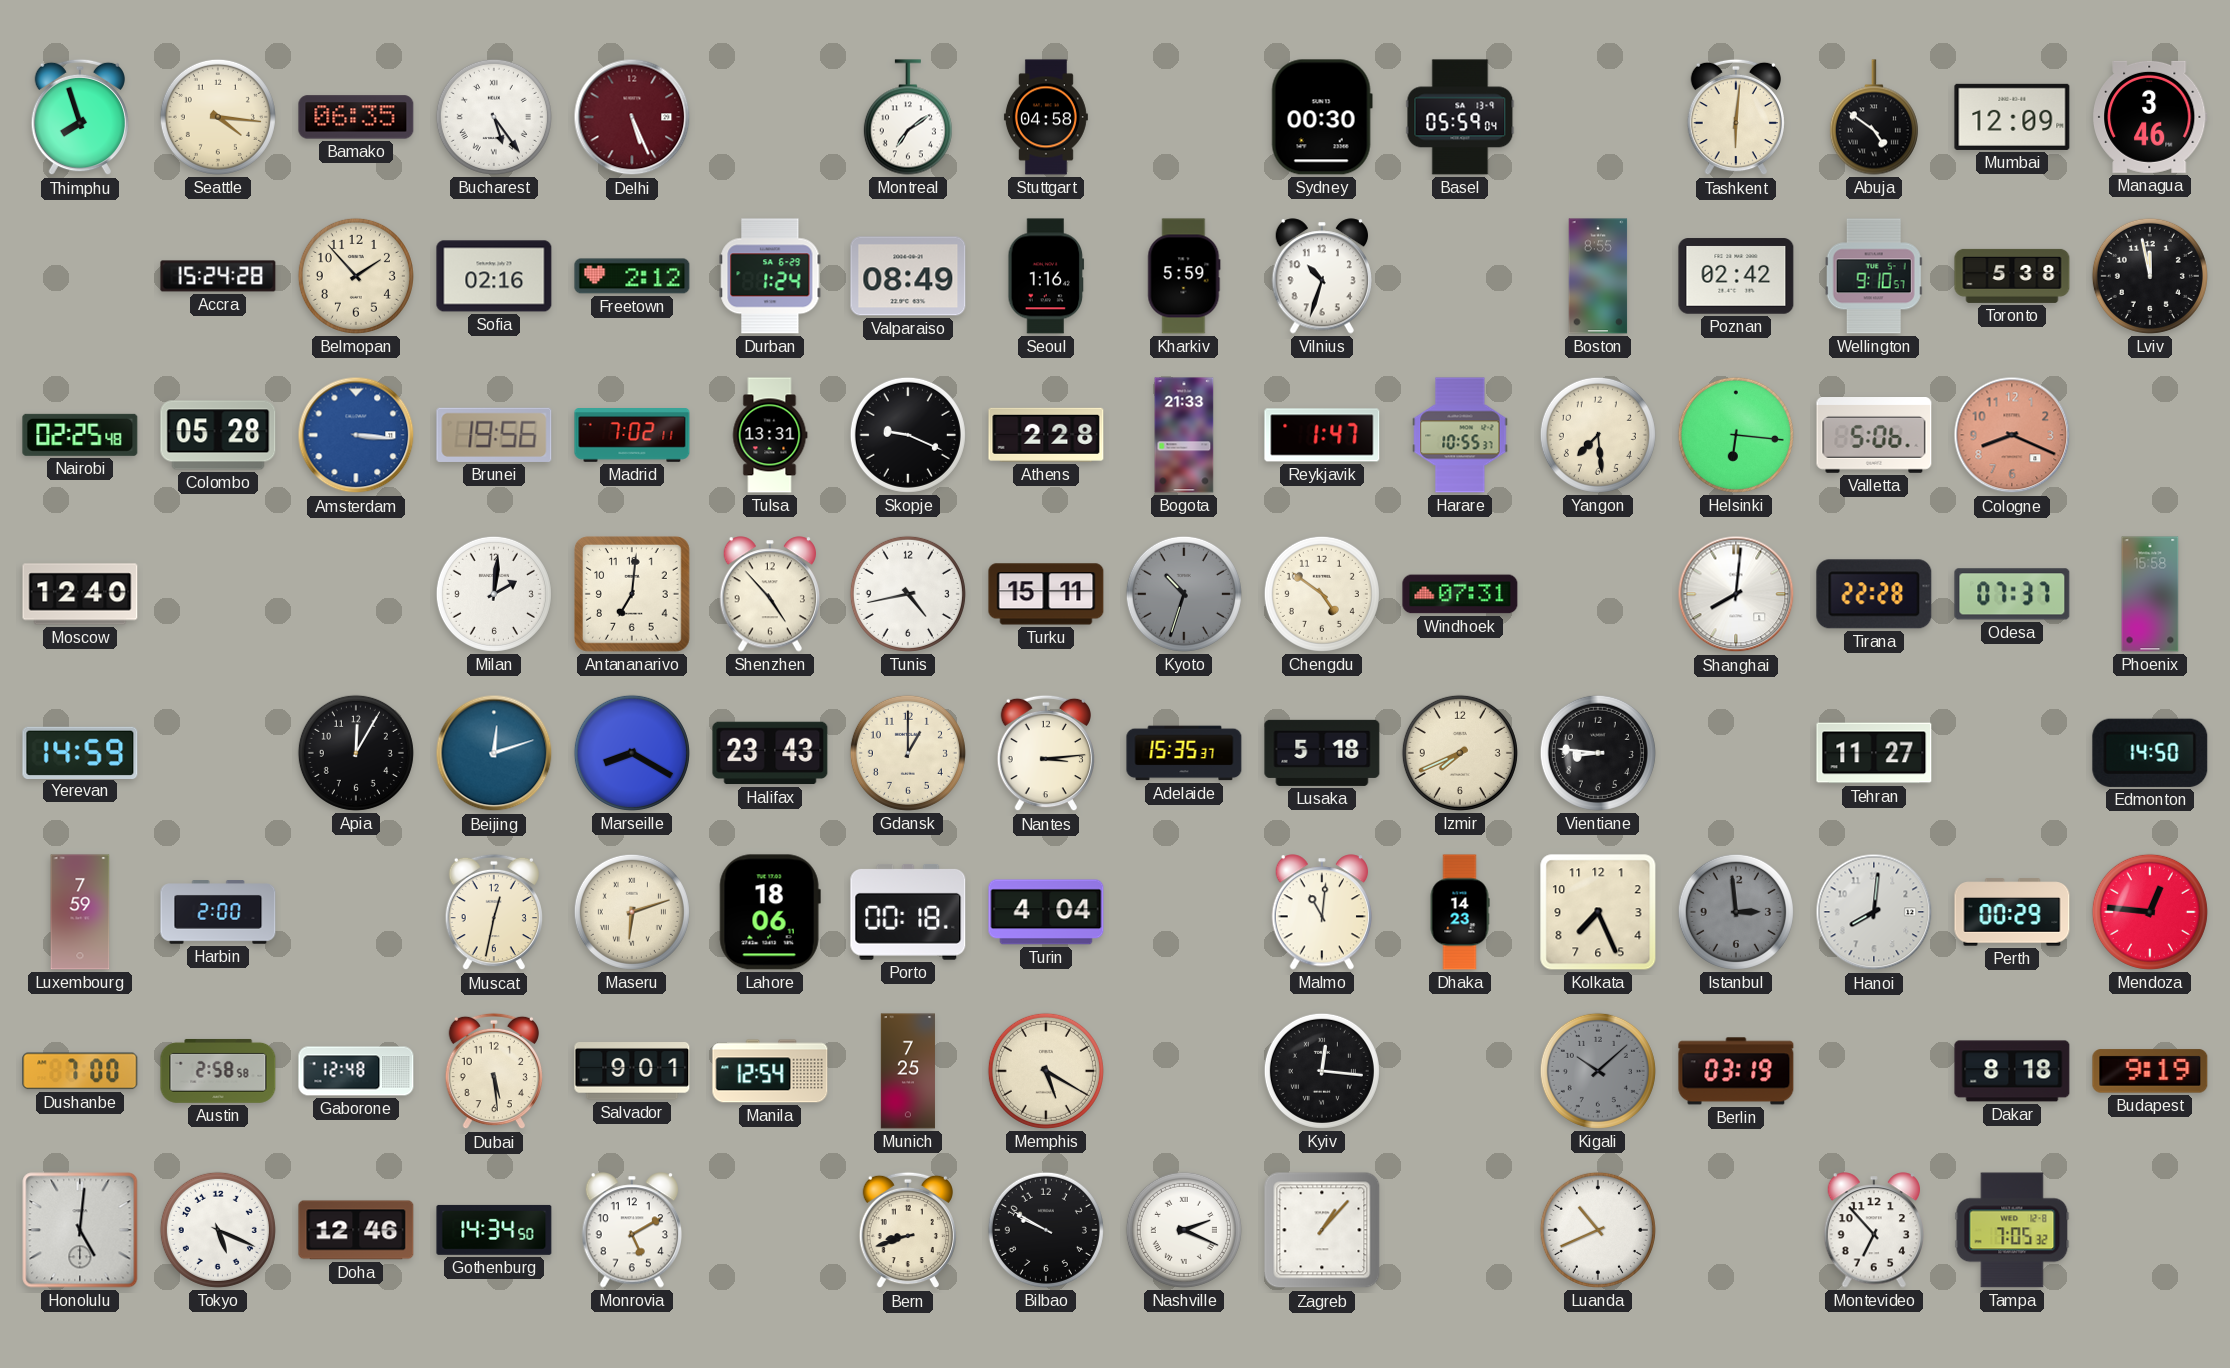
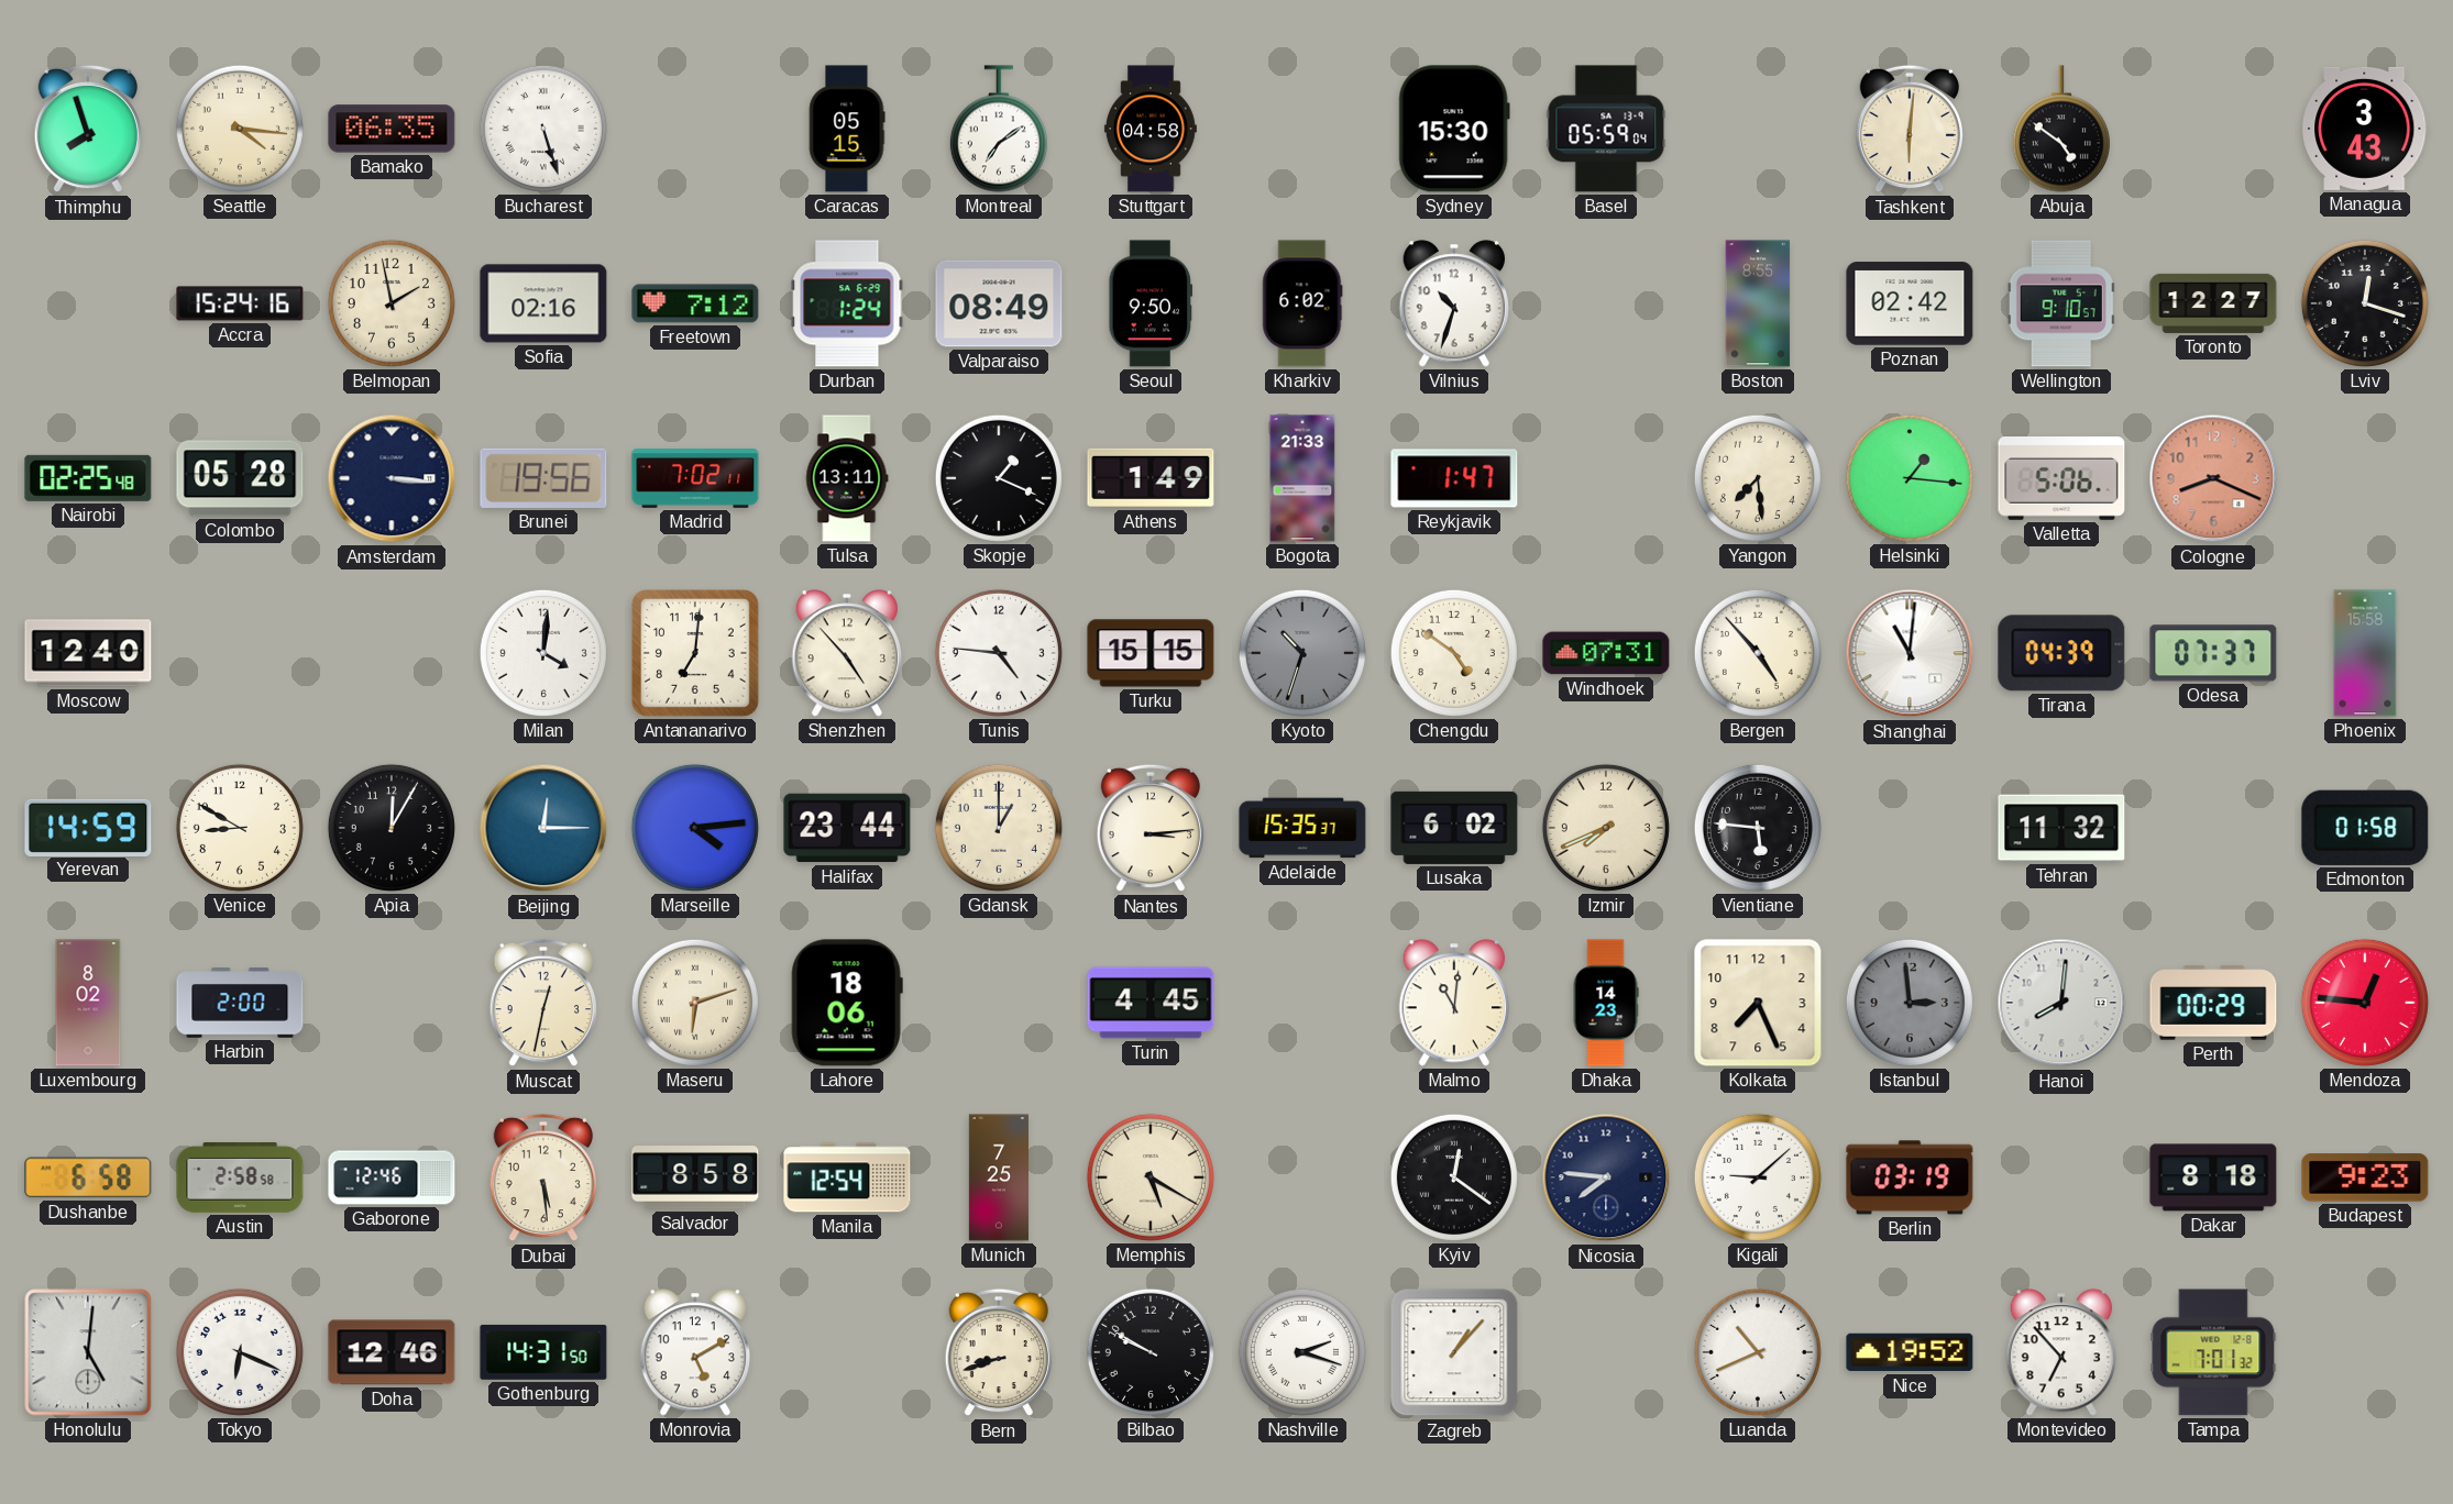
Bucharest: 5:24 -> 5:27
Delhi: 5:26 -> none
Caracas: none -> 05:15
Sydney: 00:30 -> 15:30
Mumbai: 12:09 -> none
Managua: 3:46 -> 3:43
Accra: 15:24:28 -> 15:24:16
Belmopan: 1:53 -> 1:58
Freetown: 2:12 -> 7:12
Seoul: 1:16 -> 9:50
Kharkiv: 5:59 -> 6:02
Toronto: 5:38 -> 12:27
Lviv: 11:58 -> 12:18
Amsterdam dial: blue -> navy
Tulsa: 13:31 -> 13:11
Skopje: 9:19 -> 1:19
Athens: 2:28 -> 1:49
Harare: 10:55 -> none
Helsinki: 6:16 -> 1:16
Milan: 2:01 -> 4:01
Tunis: 4:43 -> 4:46
Turku: 15:11 -> 15:15
Bergen: none -> 4:53
Shanghai: 8:01 -> 11:01
Tirana: 22:28 -> 04:39
Venice: none -> 8:50
Beijing: 12:12 -> 12:15
Marseille: 8:20 -> 4:14
Halifax: 23:43 -> 23:44
Lusaka: 5:18 -> 6:02
Vientiane: 8:46 -> 5:46
Tehran: 11:27 -> 11:32
Edmonton: 14:50 -> 01:58
Luxembourg: 7:59 -> 8:02
Porto: 00:18 -> none
Turin: 4:04 -> 4:45
Dushanbe: 7:00 -> 6:58
Gaborone: 12:48 -> 12:46
Salvador: 9:01 -> 8:58
Kyiv: 12:16 -> 12:21
Nicosia: none -> 7:46
Kigali: 10:08 -> 9:08
Kigali dial: grey -> white
Budapest: 9:19 -> 9:23
Tokyo: 5:19 -> 6:19
Gothenburg: 14:34 -> 14:31
Nashville: 2:19 -> 2:18
Nice: none -> 19:52
Tampa: 7:05 -> 7:01
